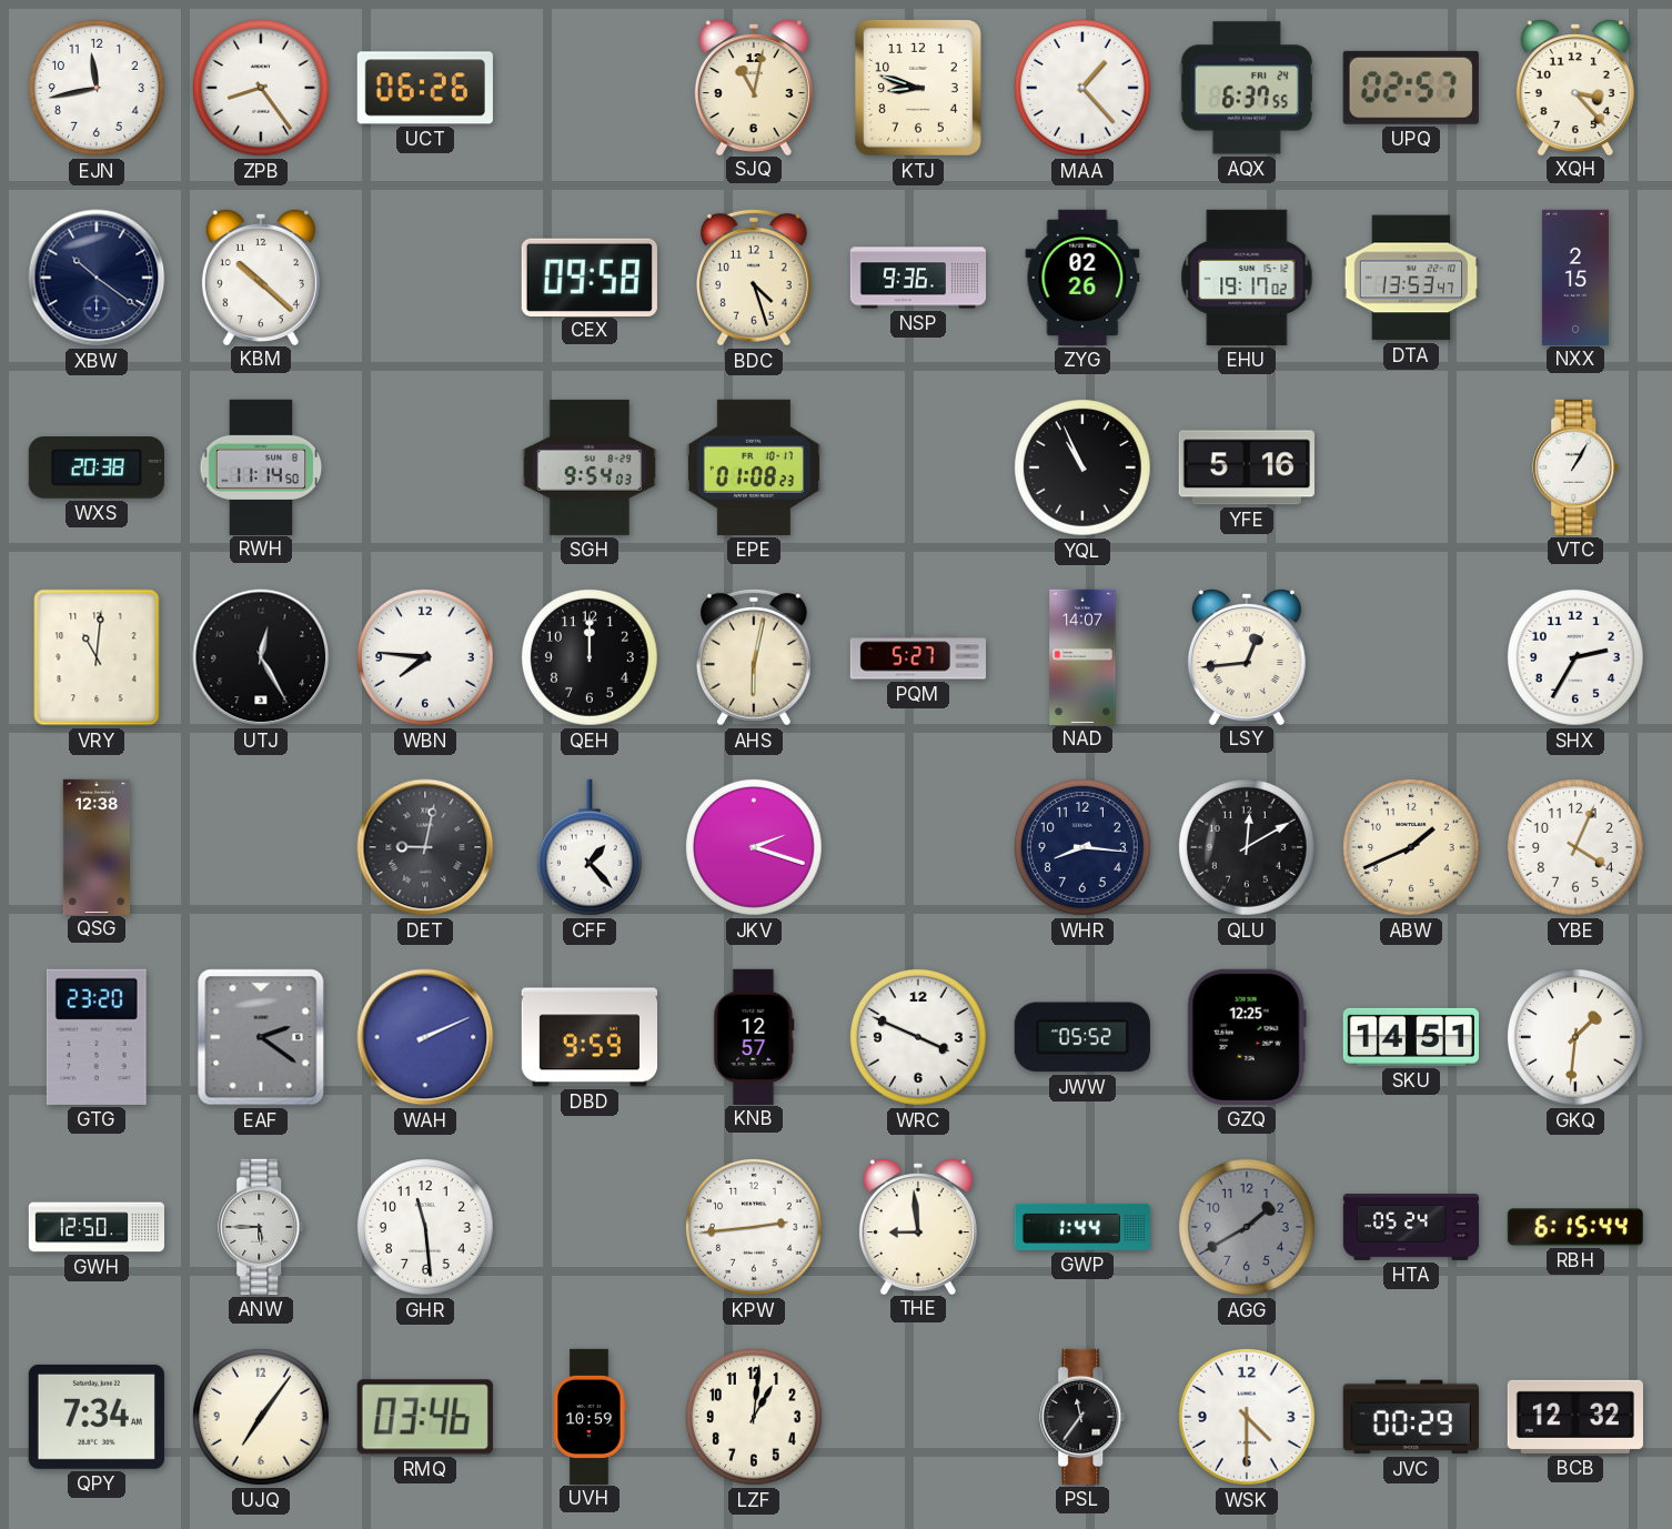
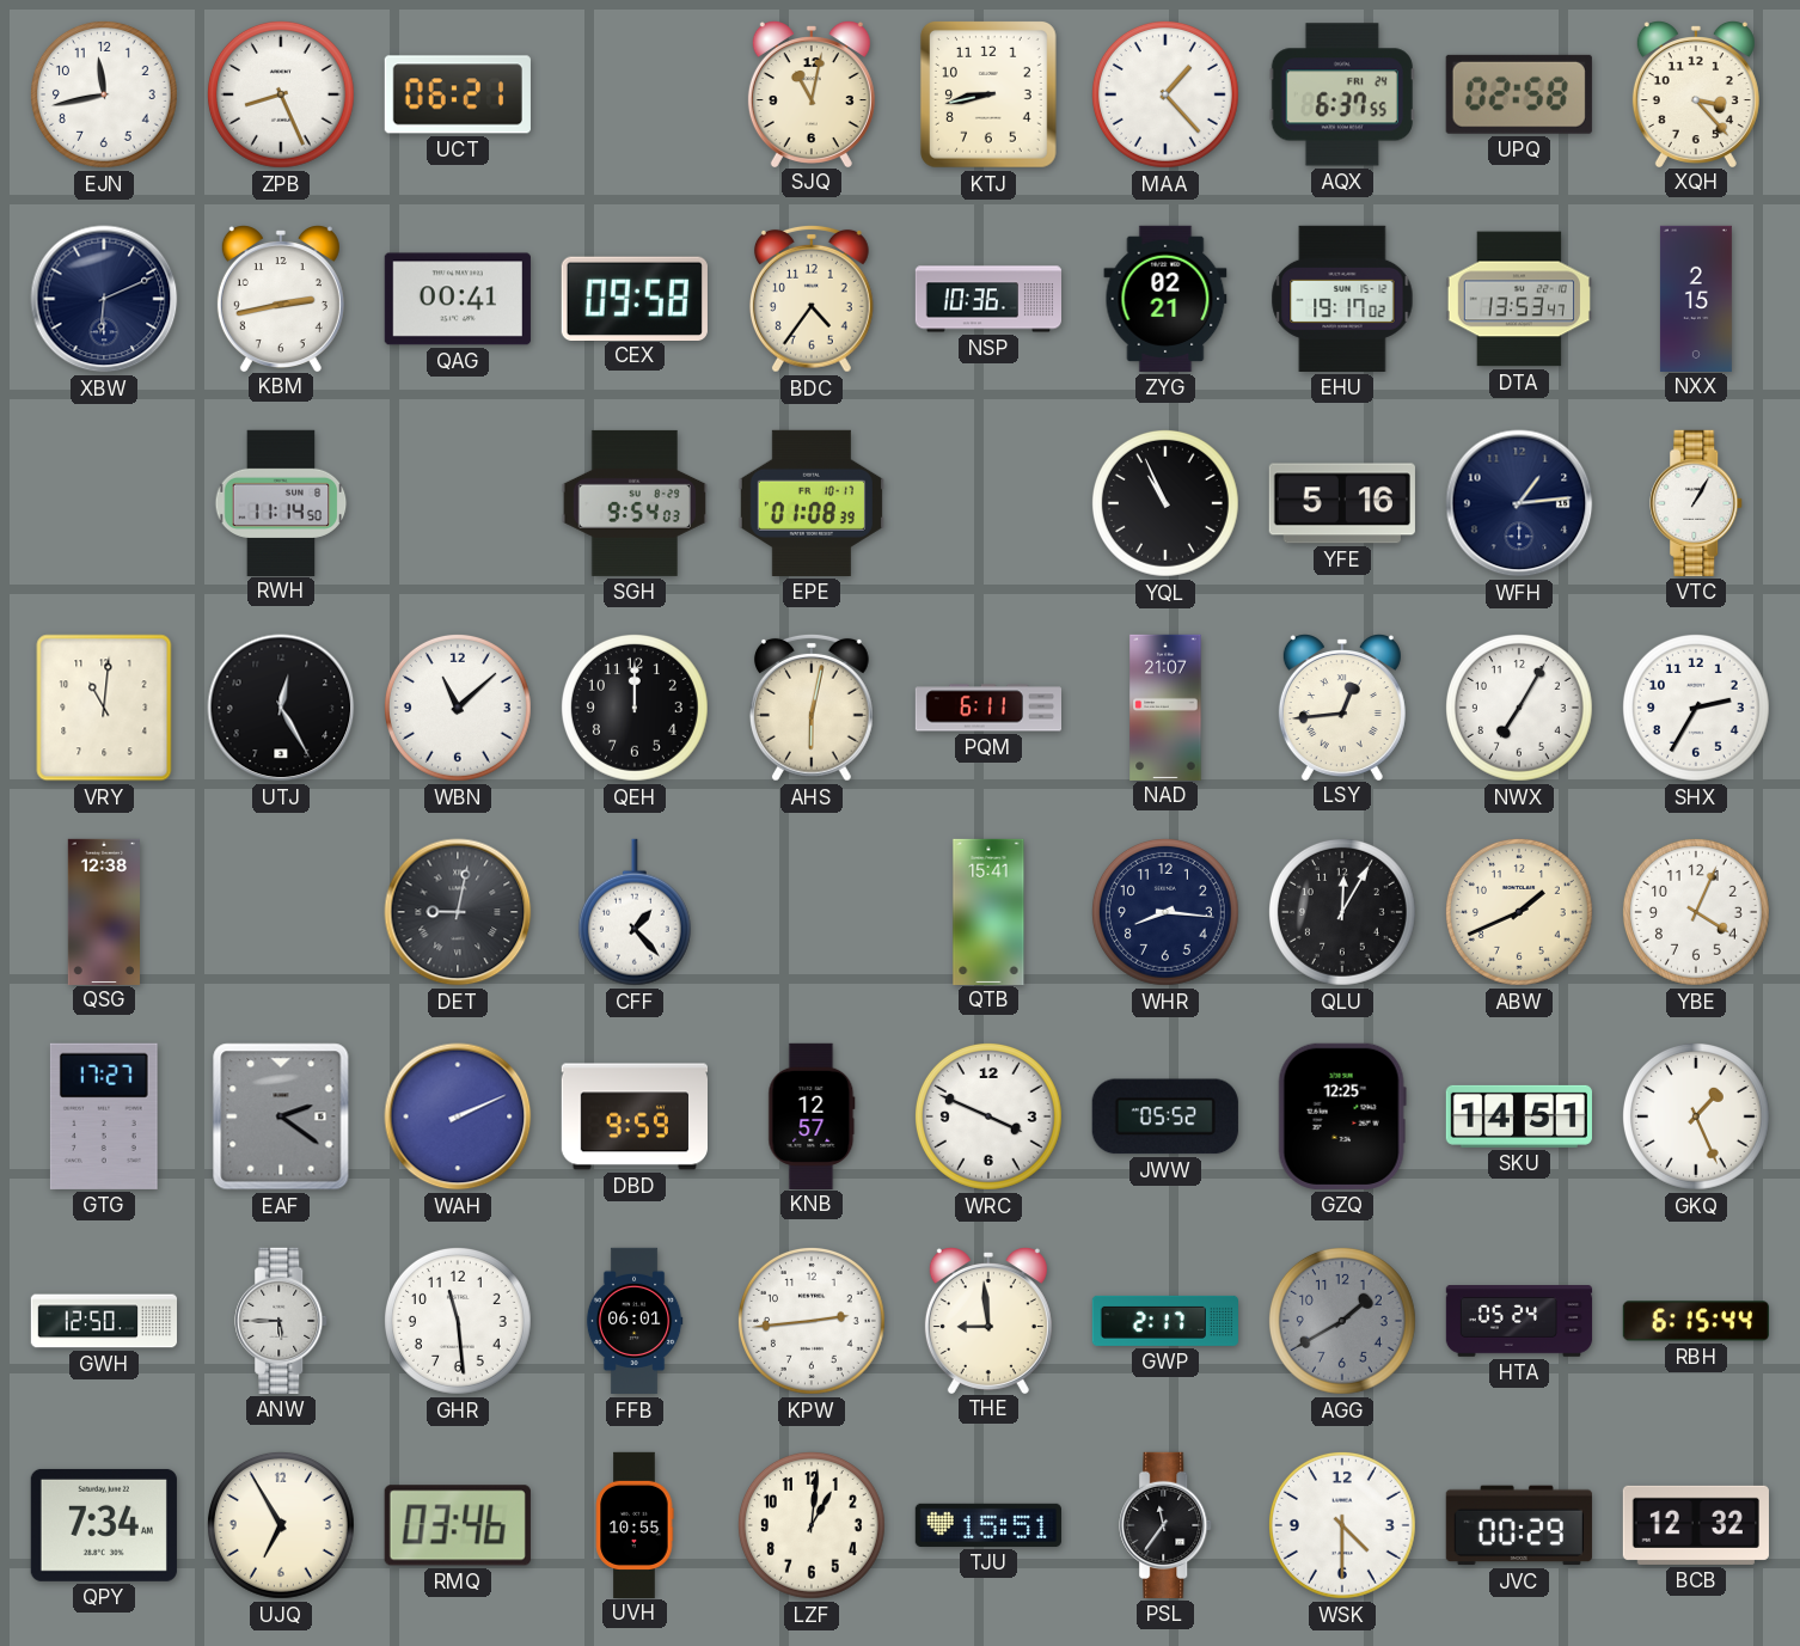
ZPB: 8:24 -> 8:26
UCT: 06:26 -> 06:21
KTJ: 8:48 -> 8:43
UPQ: 02:57 -> 02:58
XBW: 10:21 -> 6:11
KBM: 10:22 -> 2:43
QAG: none -> 00:41
BDC: 4:27 -> 4:36
NSP: 9:36 -> 10:36
ZYG: 02:26 -> 02:21
WXS: 20:38 -> none
EPE: 01:08:23 -> 01:08:39
WFH: none -> 1:14
WBN: 7:46 -> 11:08
PQM: 5:27 -> 6:11
NAD: 14:07 -> 21:07
NWX: none -> 7:05
JKV: 2:18 -> none
QTB: none -> 15:41
QLU: 12:10 -> 12:05
GTG: 23:20 -> 17:27
GKQ: 1:31 -> 1:26
FFB: none -> 06:01
GWP: 1:44 -> 2:17
UJQ: 7:06 -> 6:55
UVH: 10:59 -> 10:55
TJU: none -> 15:51
